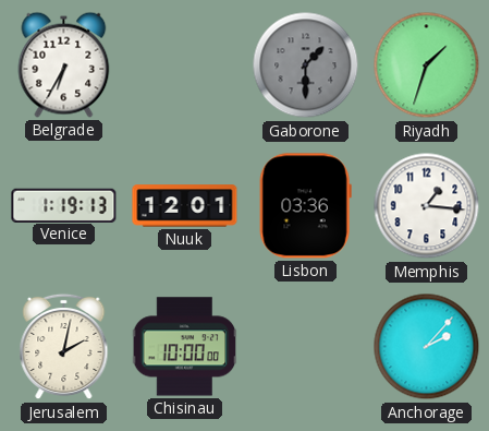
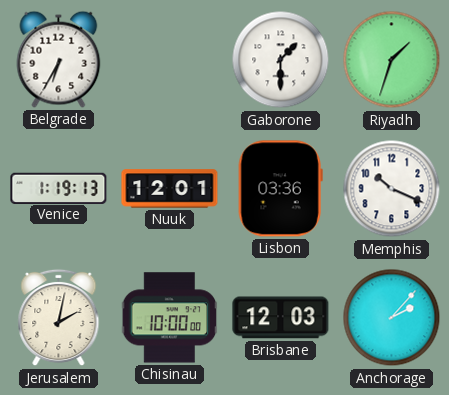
Gaborone dial: grey -> white
Memphis: 1:16 -> 10:19
Brisbane: none -> 12:03
